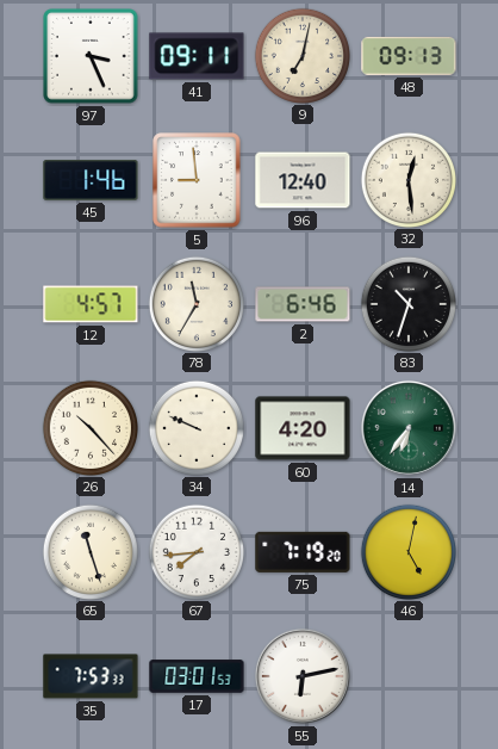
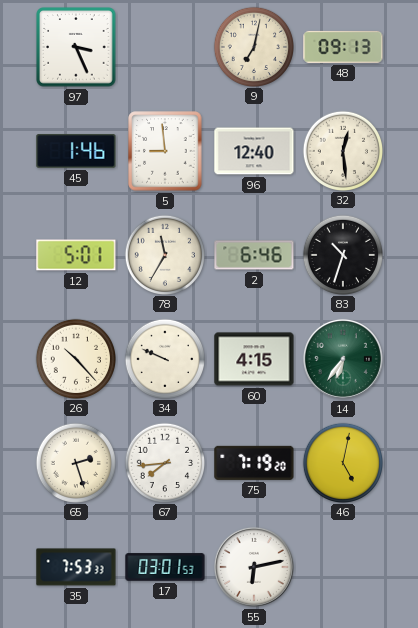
41: 09:11 -> none
12: 4:57 -> 5:01
60: 4:20 -> 4:15
65: 11:27 -> 2:27
